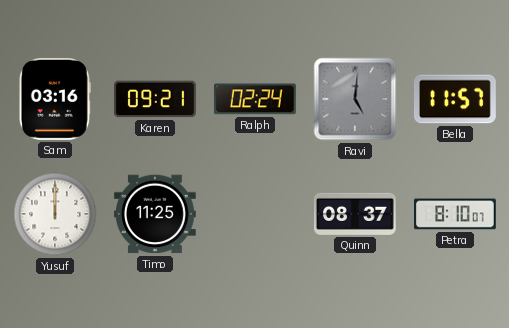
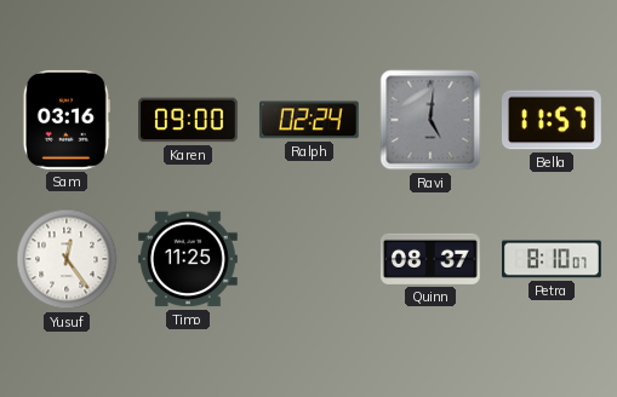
Karen: 09:21 -> 09:00
Yusuf: 12:00 -> 12:24
